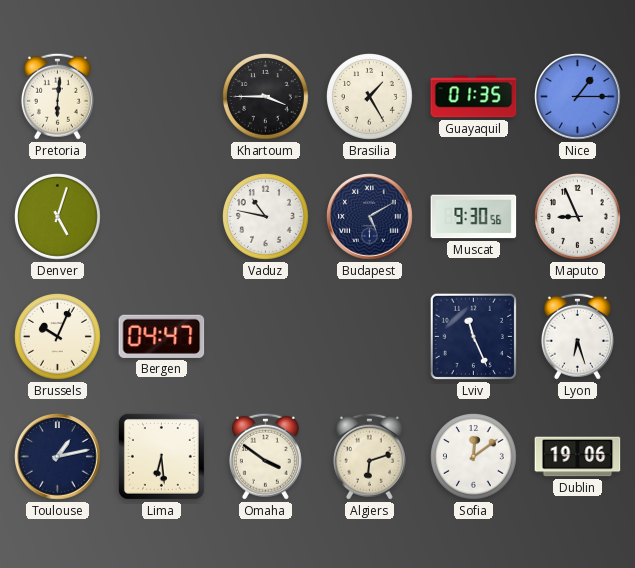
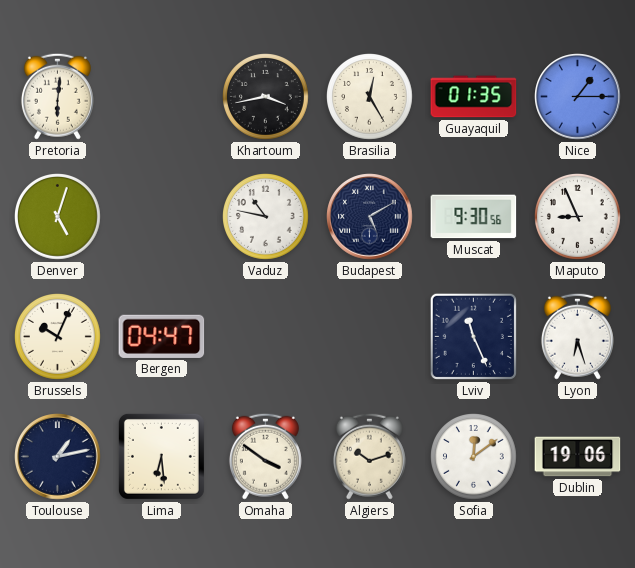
Khartoum: 3:45 -> 3:43
Brasilia: 1:25 -> 12:25
Algiers: 6:12 -> 10:12
